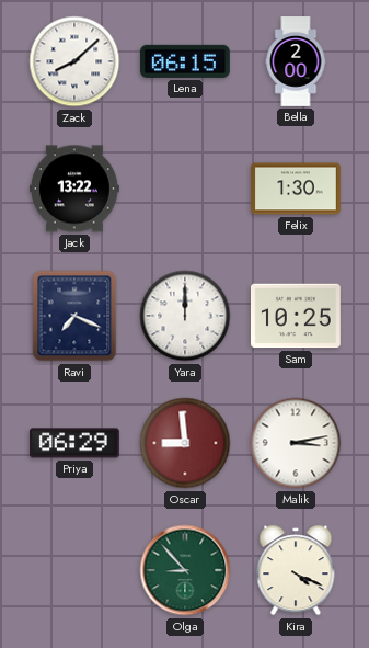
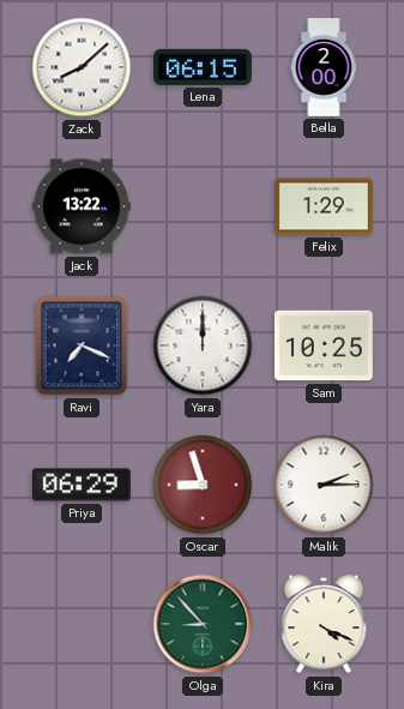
Felix: 1:30 -> 1:29
Oscar: 8:59 -> 8:57
Malik: 3:13 -> 2:15
